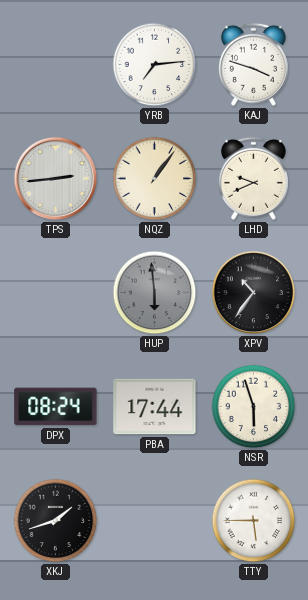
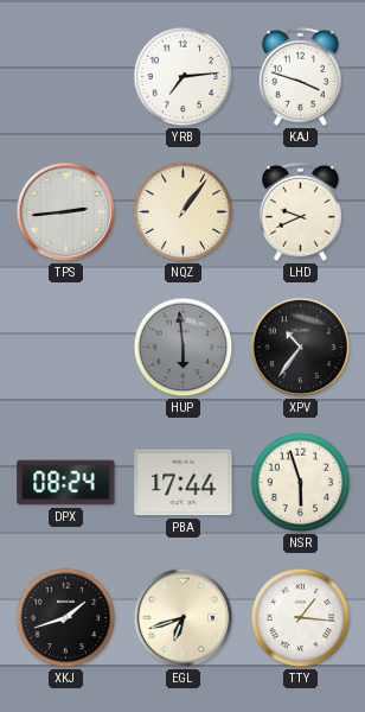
EGL: none -> 6:42
TTY: 5:45 -> 1:16
